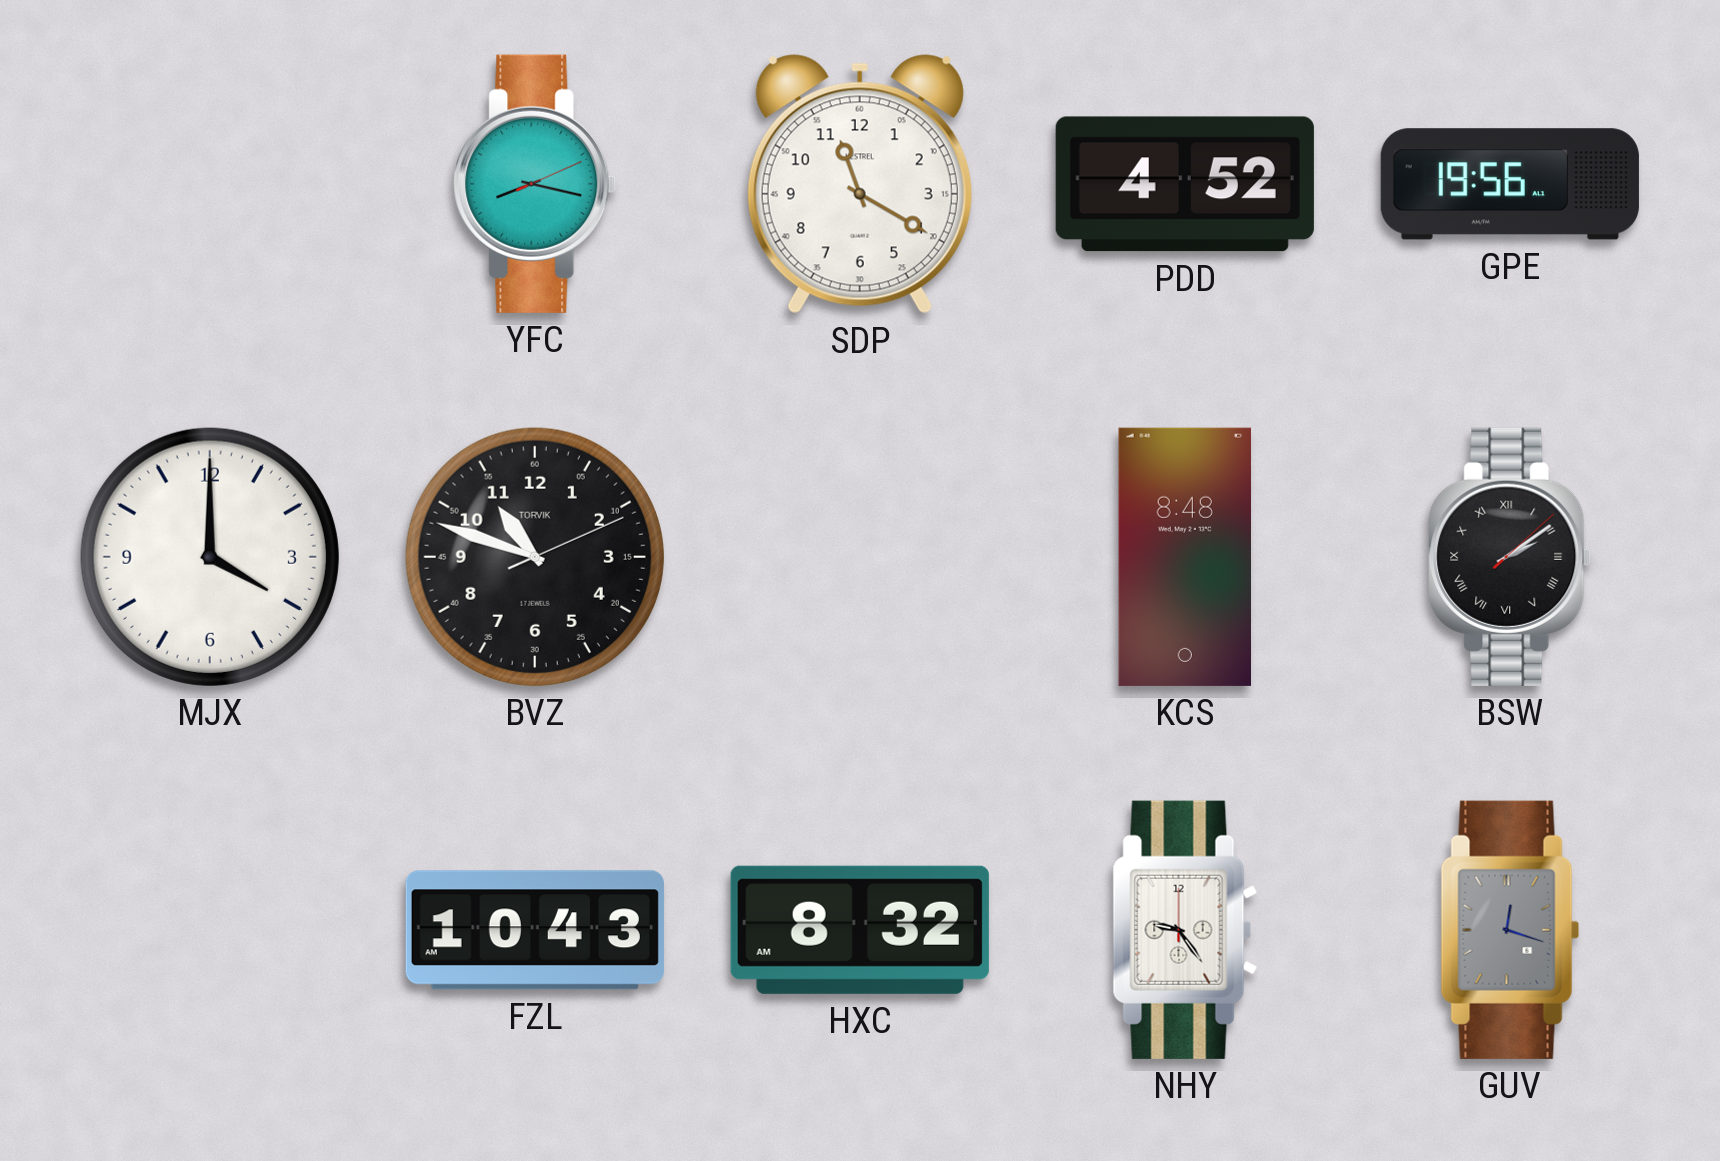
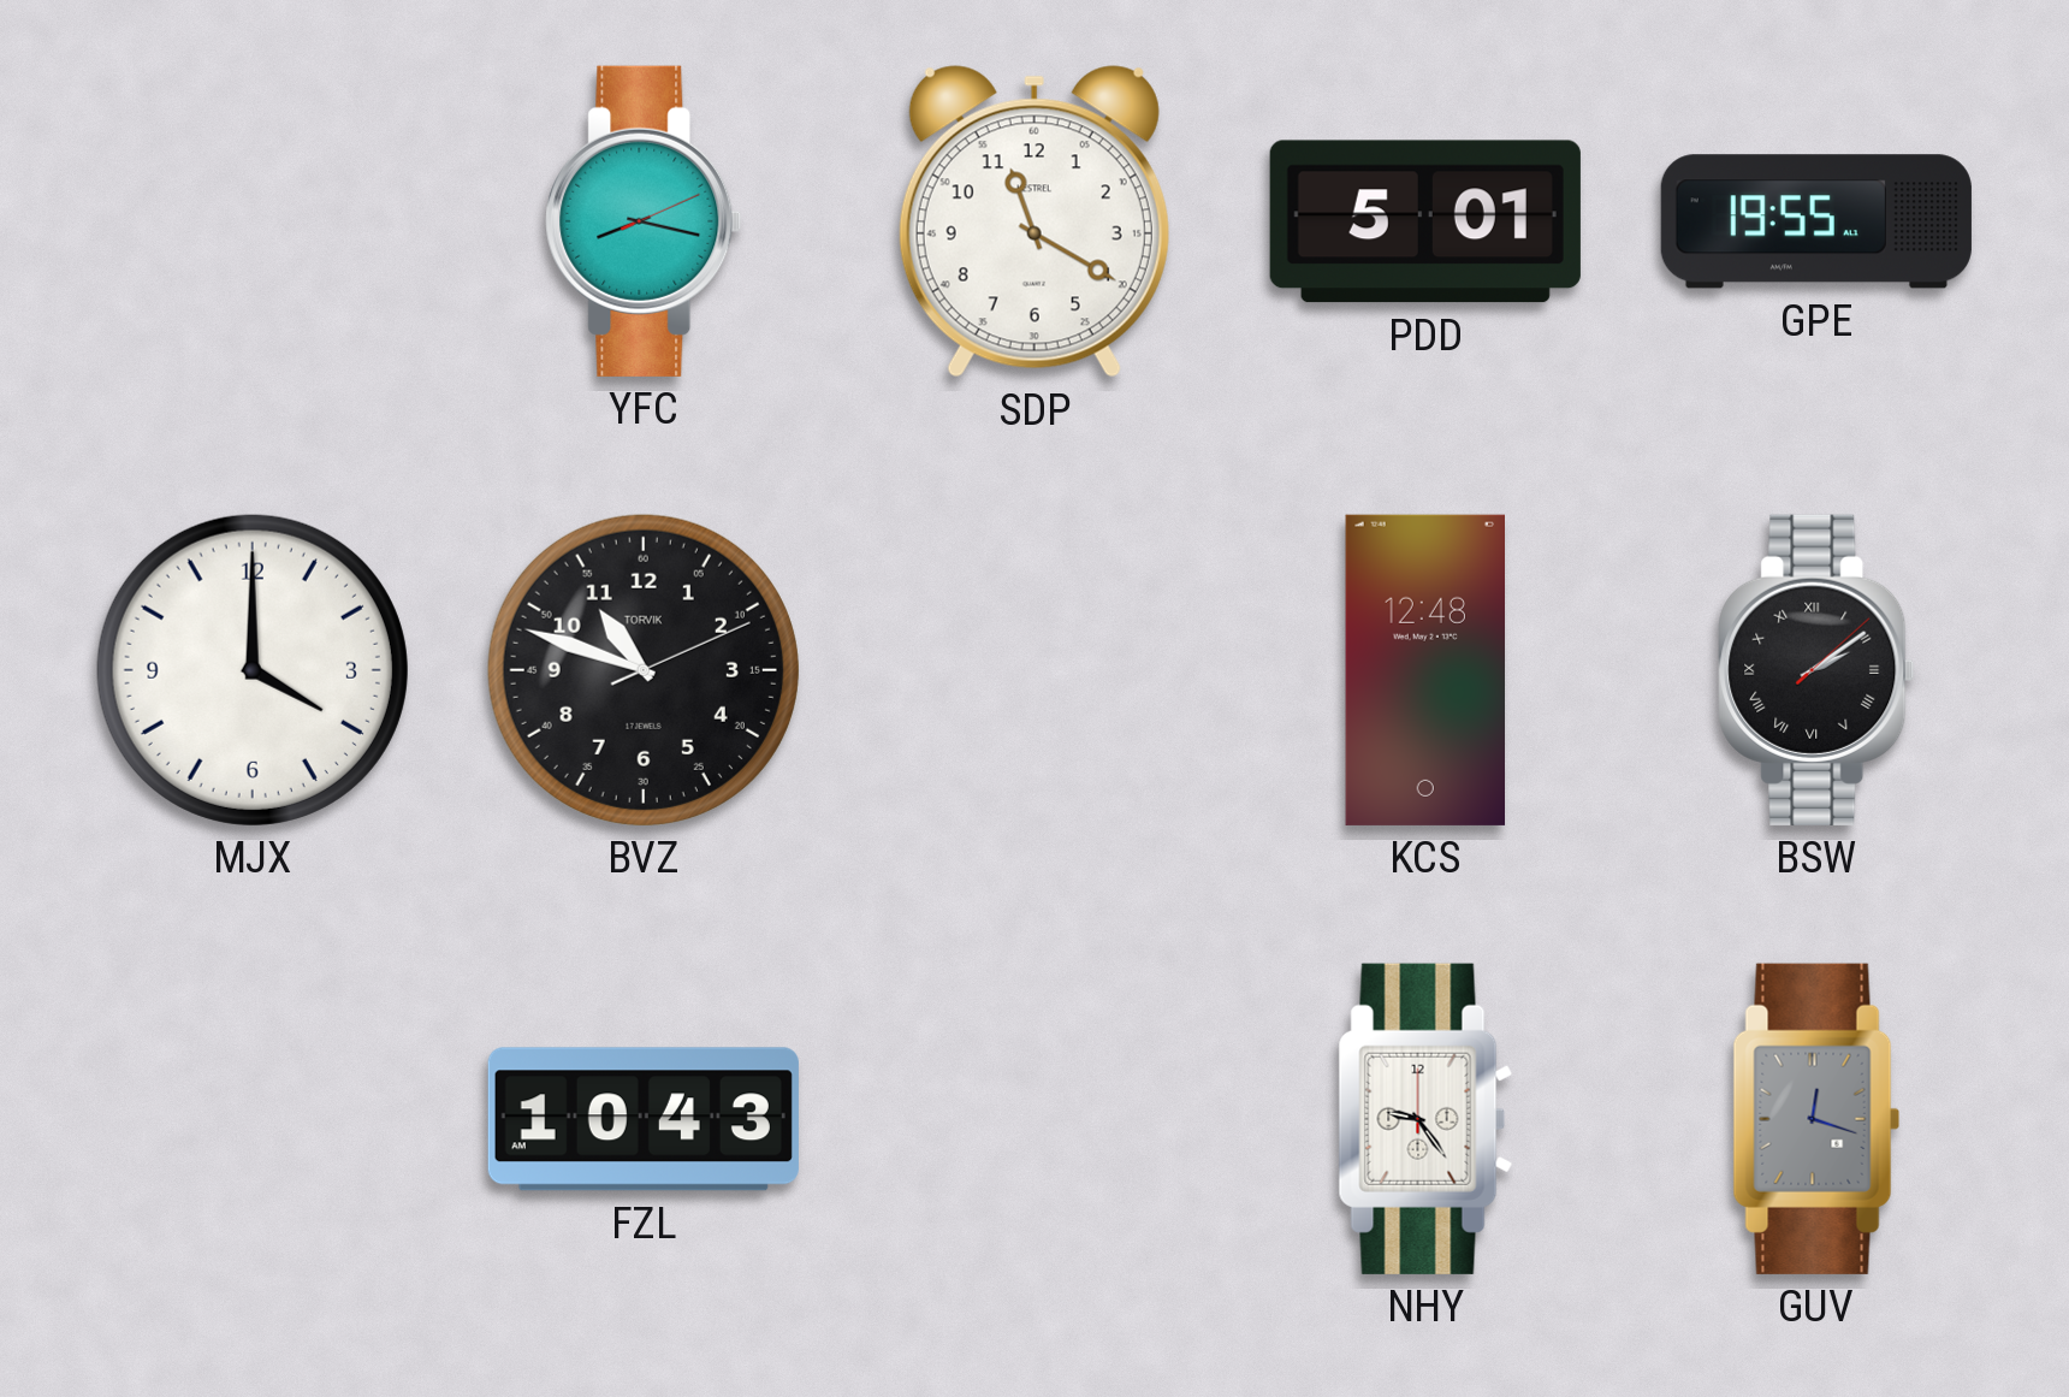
PDD: 4:52 -> 5:01
GPE: 19:56 -> 19:55
KCS: 8:48 -> 12:48
HXC: 8:32 -> none
